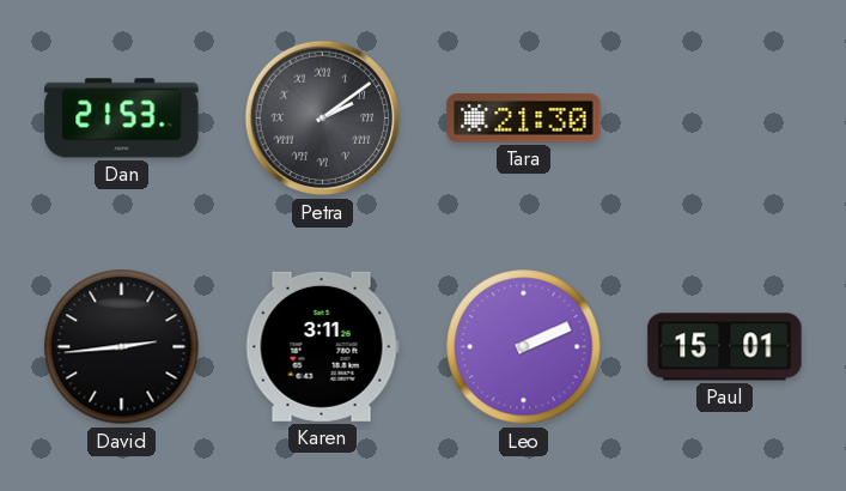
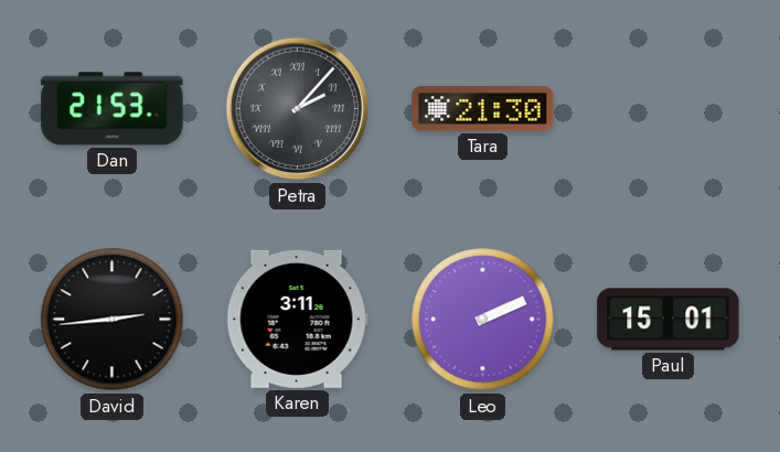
Petra: 2:09 -> 2:07
